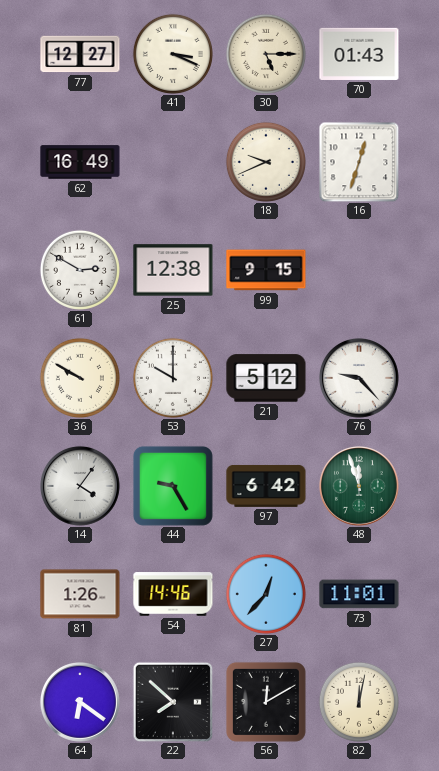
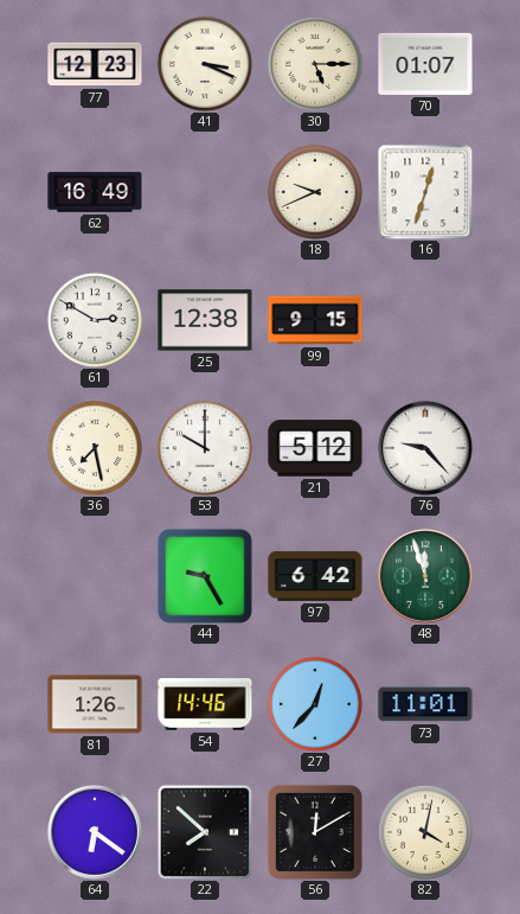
77: 12:27 -> 12:23
70: 01:43 -> 01:07
36: 9:50 -> 7:28
14: 4:06 -> none
82: 12:02 -> 4:02
